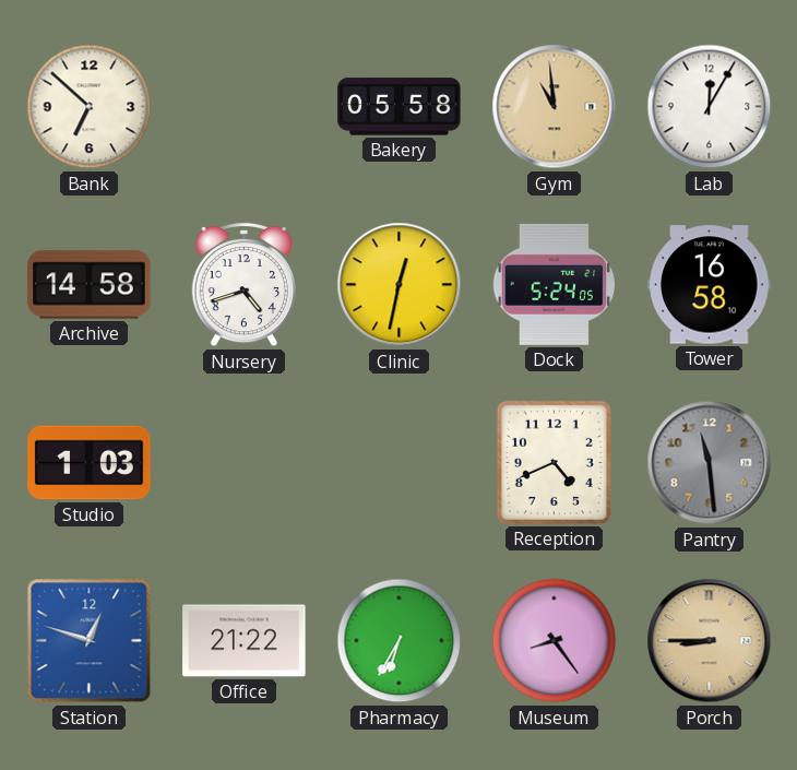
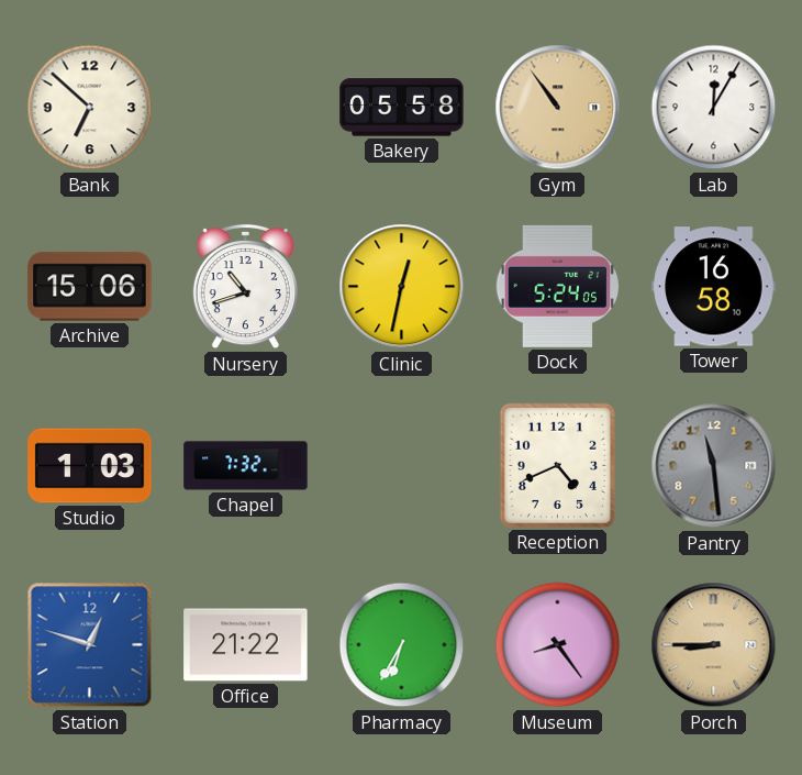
Gym: 10:59 -> 10:54
Archive: 14:58 -> 15:06
Nursery: 4:42 -> 10:42
Chapel: none -> 7:32
